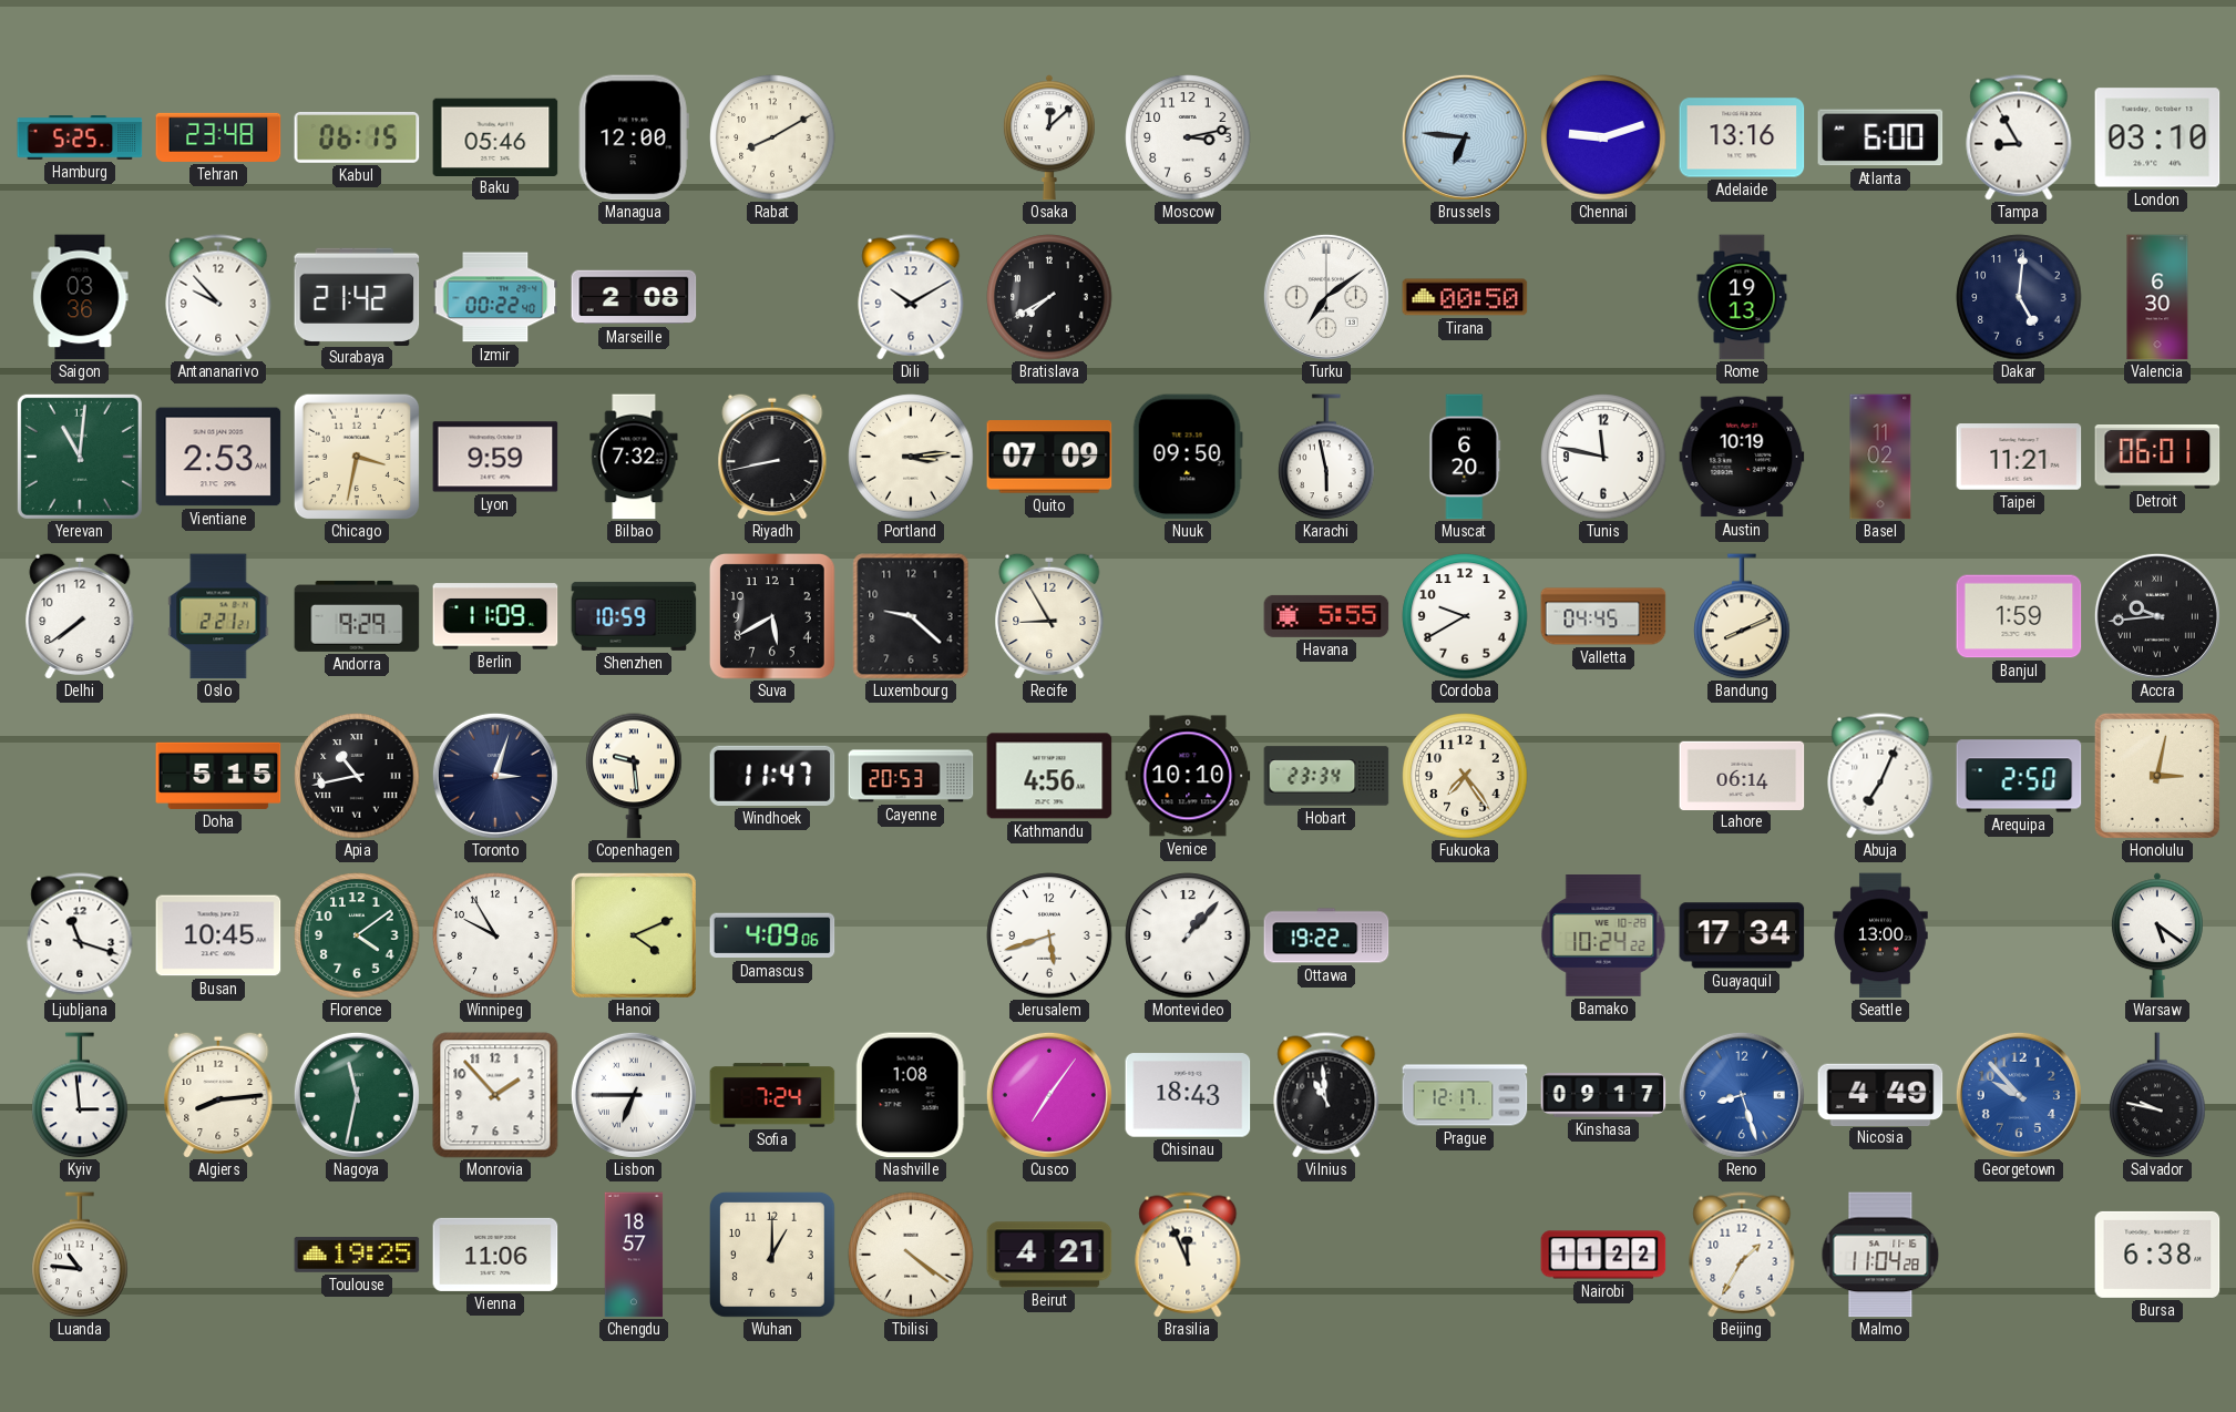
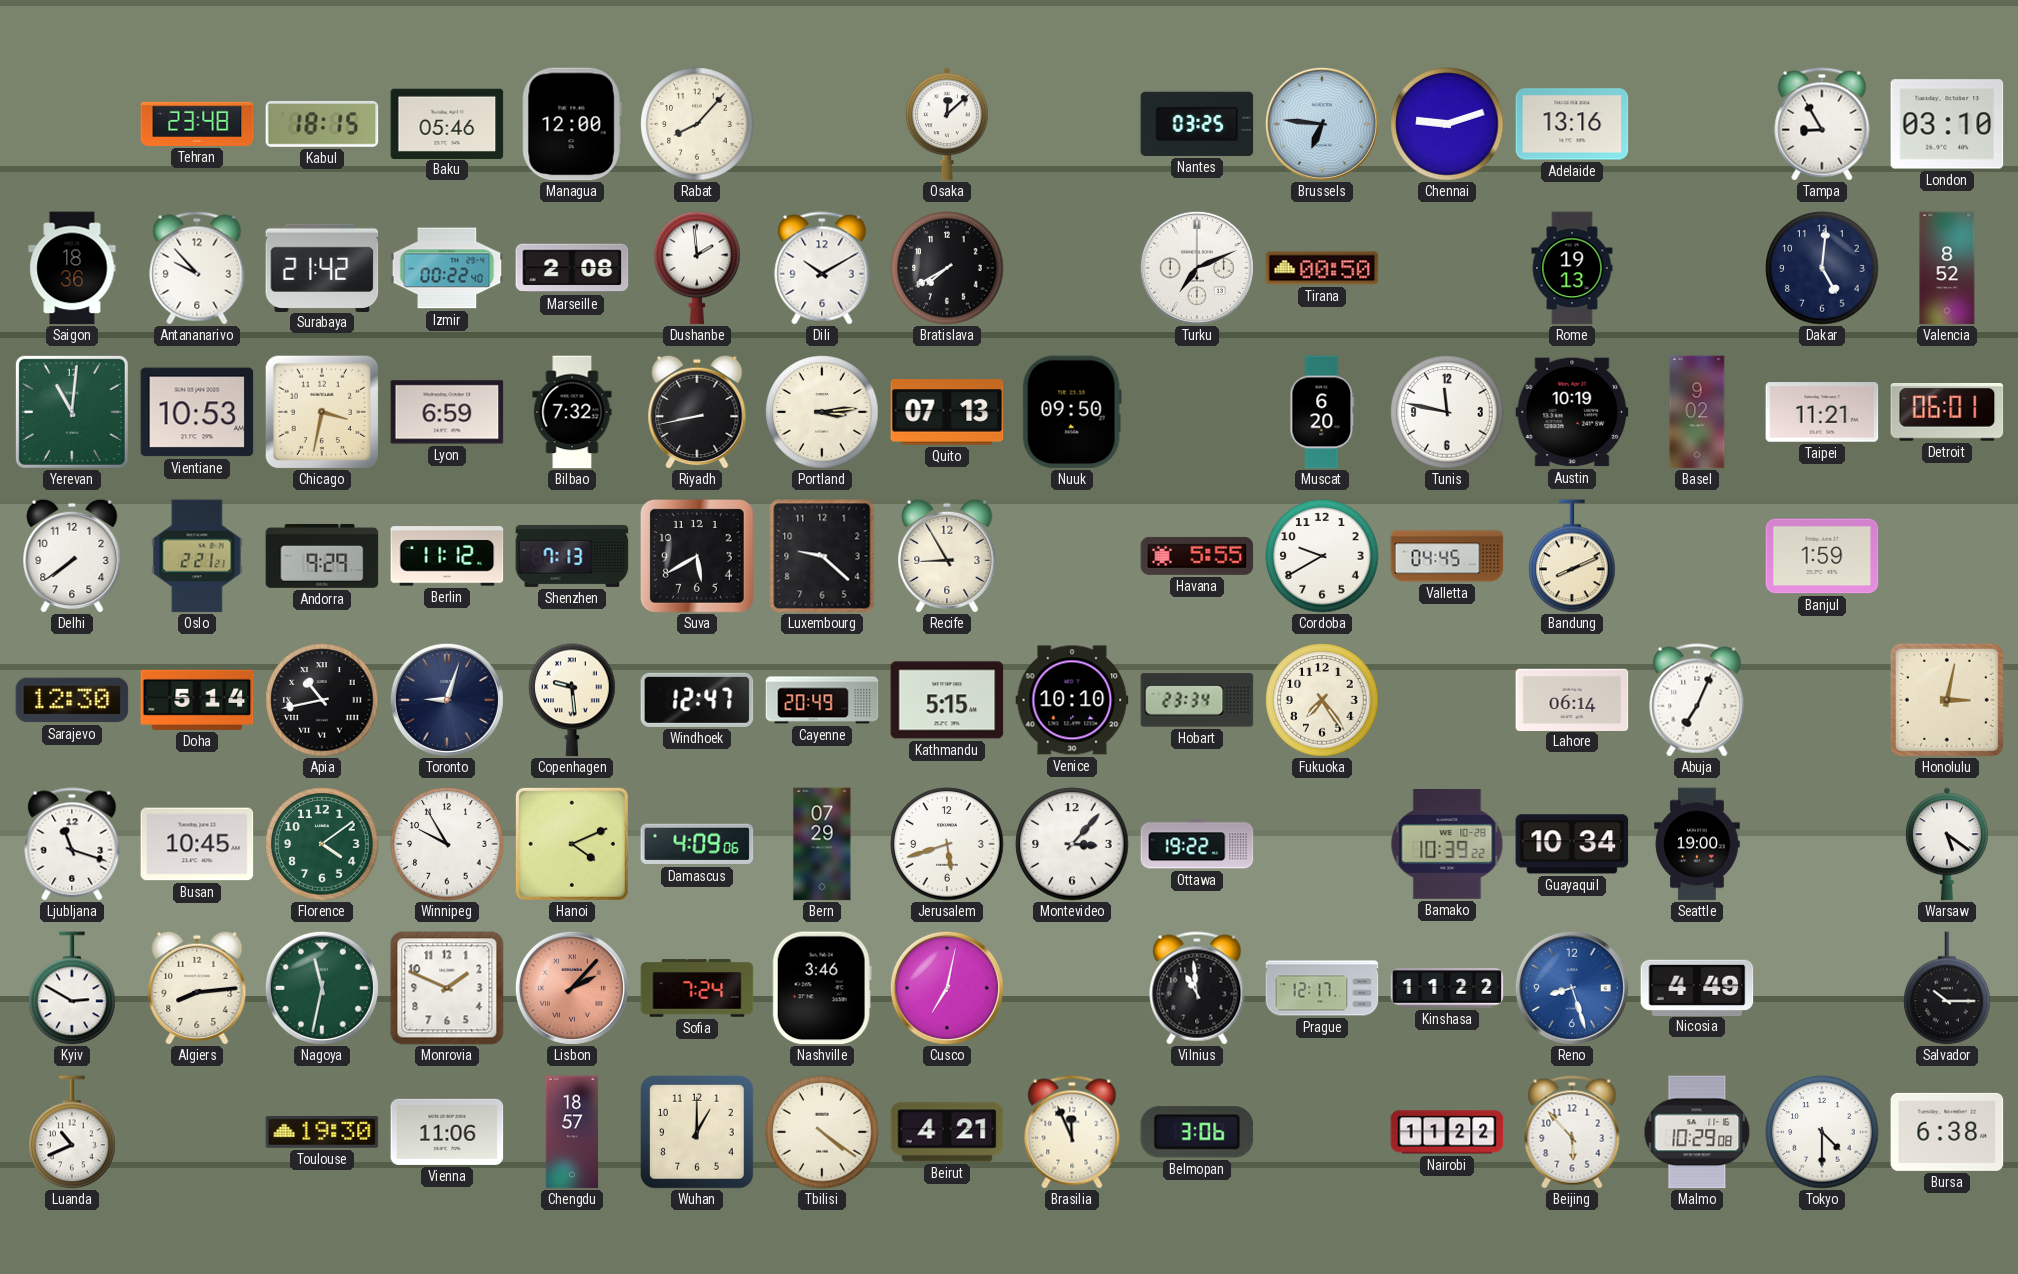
Hamburg: 5:25 -> none
Kabul: 06:15 -> 18:15
Rabat: 8:10 -> 8:07
Moscow: 3:13 -> none
Nantes: none -> 03:25
Atlanta: 6:00 -> none
Saigon: 03:36 -> 18:36
Dushanbe: none -> 1:59
Turku: 7:09 -> 7:11
Valencia: 6:30 -> 8:52
Vientiane: 2:53 -> 10:53
Lyon: 9:59 -> 6:59
Quito: 07:09 -> 07:13
Karachi: 5:58 -> none
Basel: 11:02 -> 9:02
Berlin: 11:09 -> 11:12
Shenzhen: 10:59 -> 7:13
Accra: 9:44 -> none
Sarajevo: none -> 12:30
Doha: 5:15 -> 5:14
Toronto: 3:03 -> 9:03
Windhoek: 11:47 -> 12:47
Cayenne: 20:53 -> 20:49
Kathmandu: 4:56 -> 5:15
Arequipa: 2:50 -> none
Bern: none -> 07:29
Montevideo: 1:07 -> 3:07
Bamako: 10:24 -> 10:39
Guayaquil: 17:34 -> 10:34
Seattle: 13:00 -> 19:00
Kyiv: 2:59 -> 2:50
Monrovia: 1:53 -> 1:49
Lisbon: 6:45 -> 2:07
Lisbon dial: white -> salmon
Nashville: 1:08 -> 3:46
Cusco: 7:06 -> 7:02
Chisinau: 18:43 -> none
Kinshasa: 09:17 -> 11:22
Georgetown: 9:53 -> none
Salvador: 9:47 -> 10:15
Luanda: 10:46 -> 10:41
Toulouse: 19:25 -> 19:30
Belmopan: none -> 3:06
Beijing: 1:35 -> 5:53
Malmo: 11:04 -> 10:29
Tokyo: none -> 4:30
